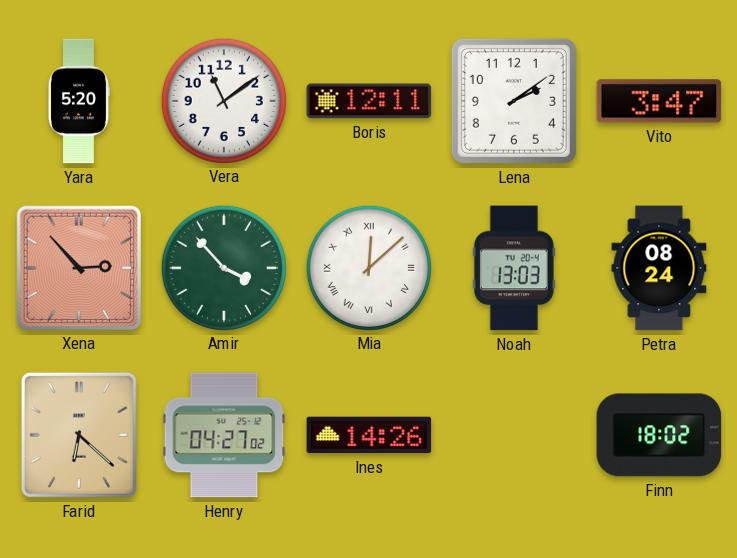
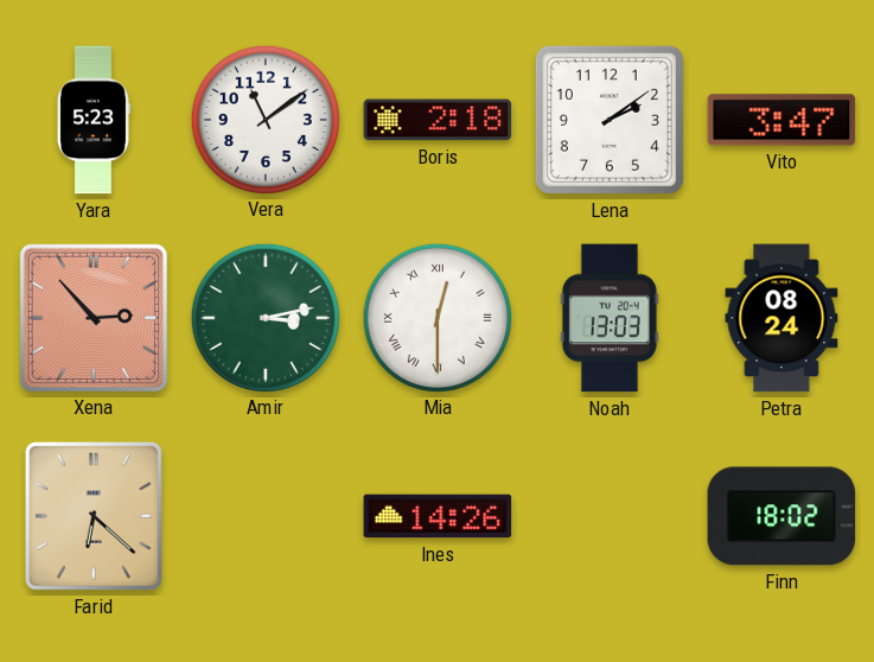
Yara: 5:20 -> 5:23
Boris: 12:11 -> 2:18
Amir: 3:53 -> 3:13
Mia: 12:08 -> 12:30
Henry: 04:27 -> none
